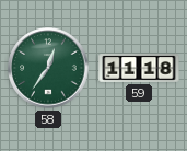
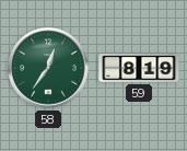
59: 11:18 -> 8:19
